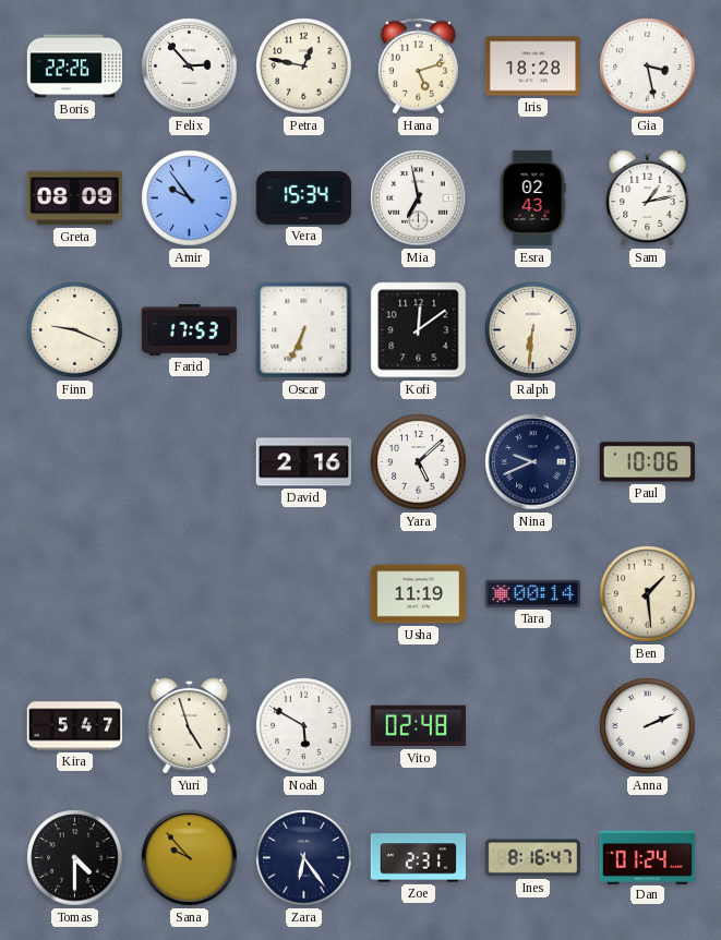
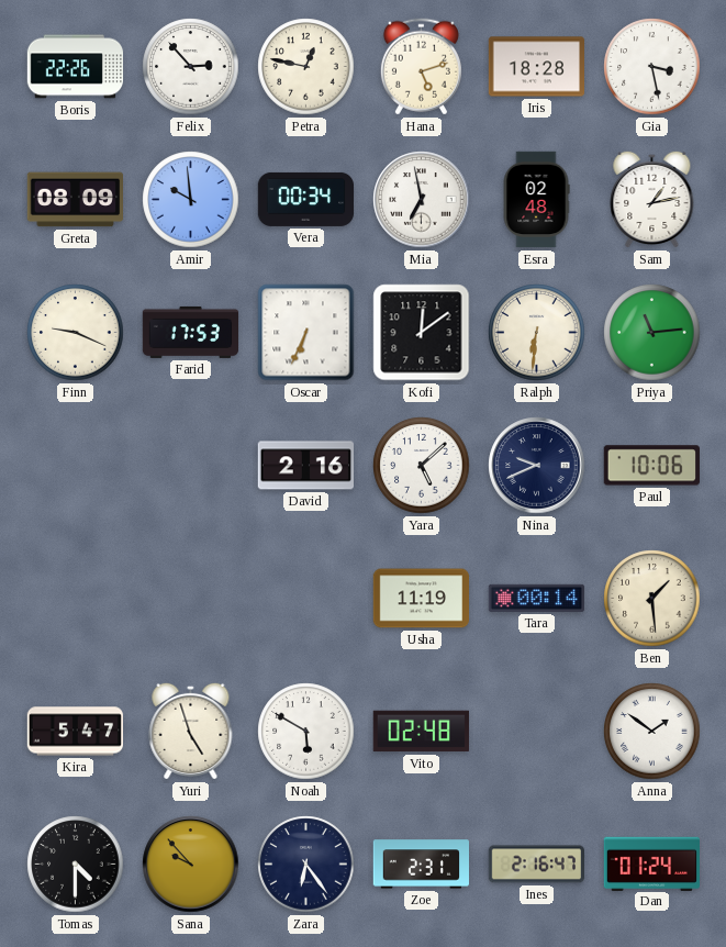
Amir: 9:54 -> 9:59
Vera: 15:34 -> 00:34
Esra: 02:43 -> 02:48
Priya: none -> 11:14
Anna: 2:11 -> 1:51
Ines: 8:16 -> 2:16
